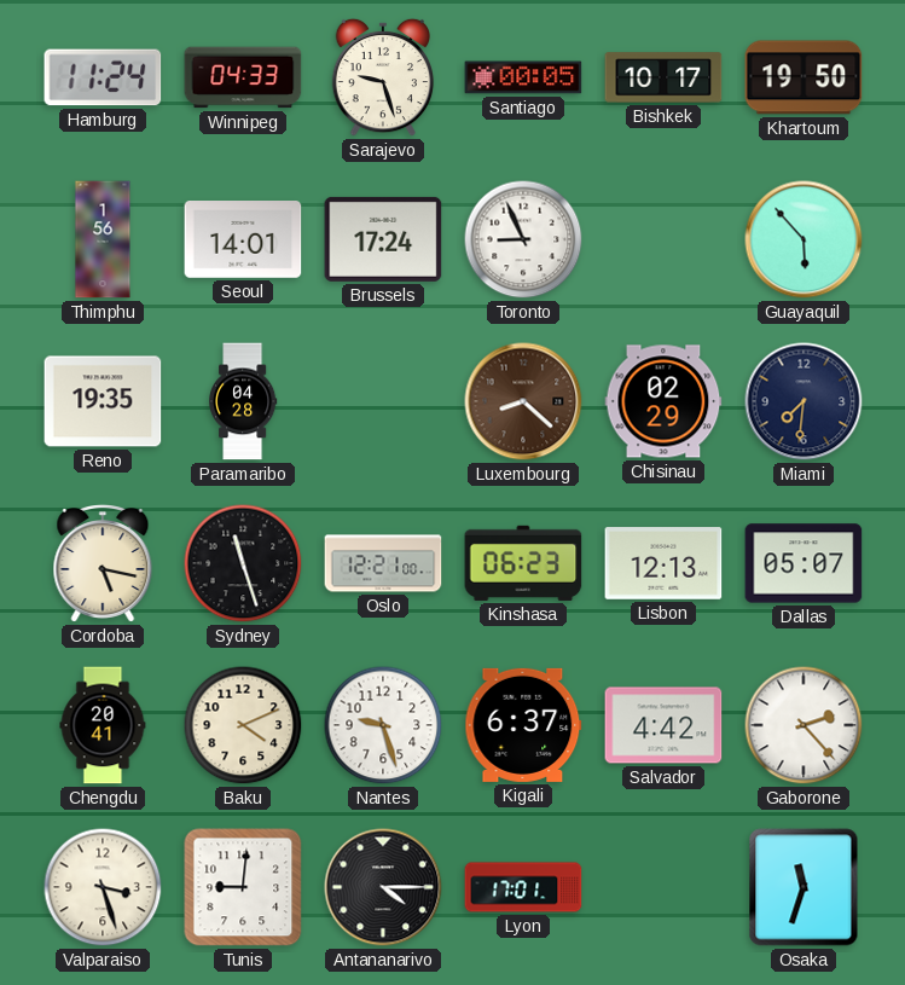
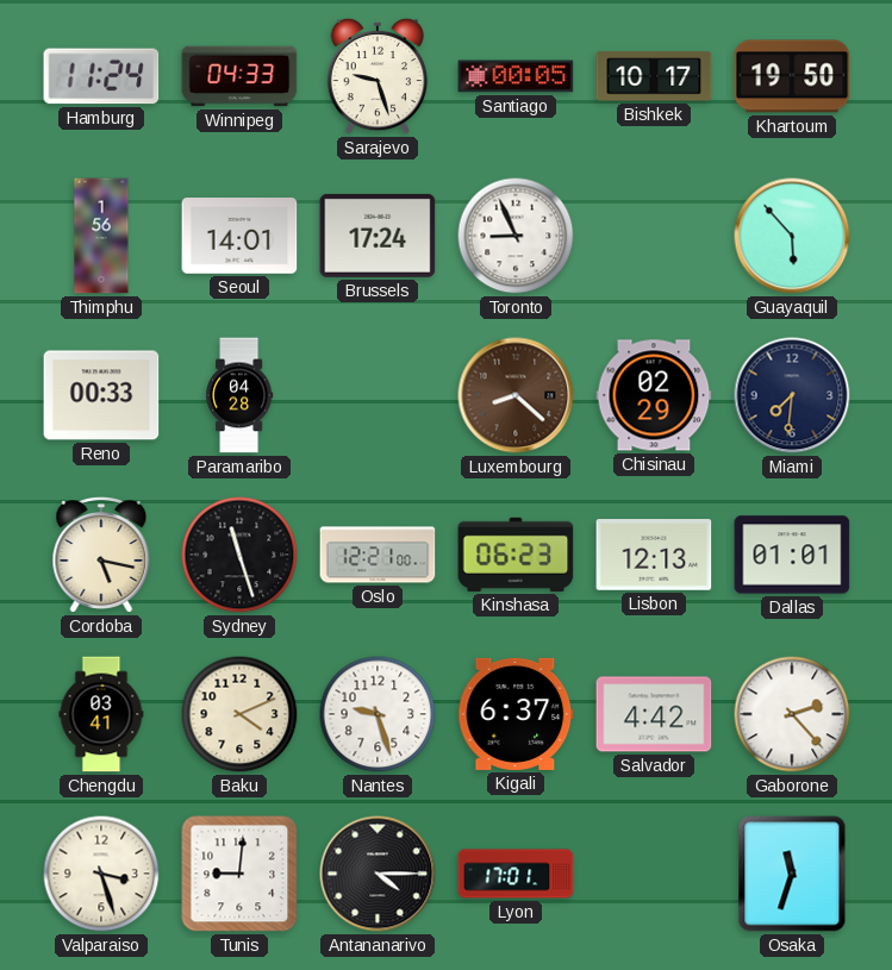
Reno: 19:35 -> 00:33
Dallas: 05:07 -> 01:01
Chengdu: 20:41 -> 03:41
